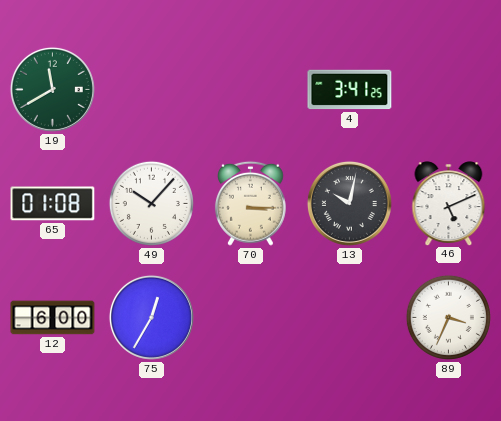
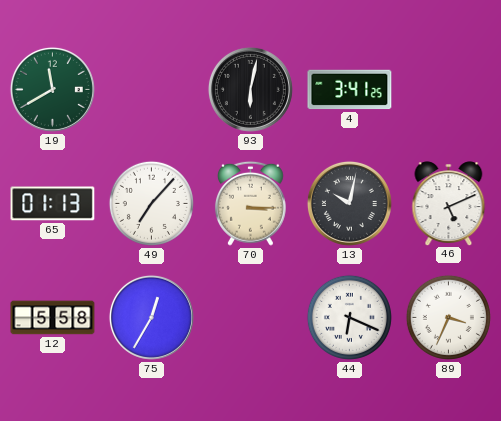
93: none -> 6:02
65: 01:08 -> 01:13
49: 10:07 -> 7:07
12: 6:00 -> 5:58
44: none -> 6:19
